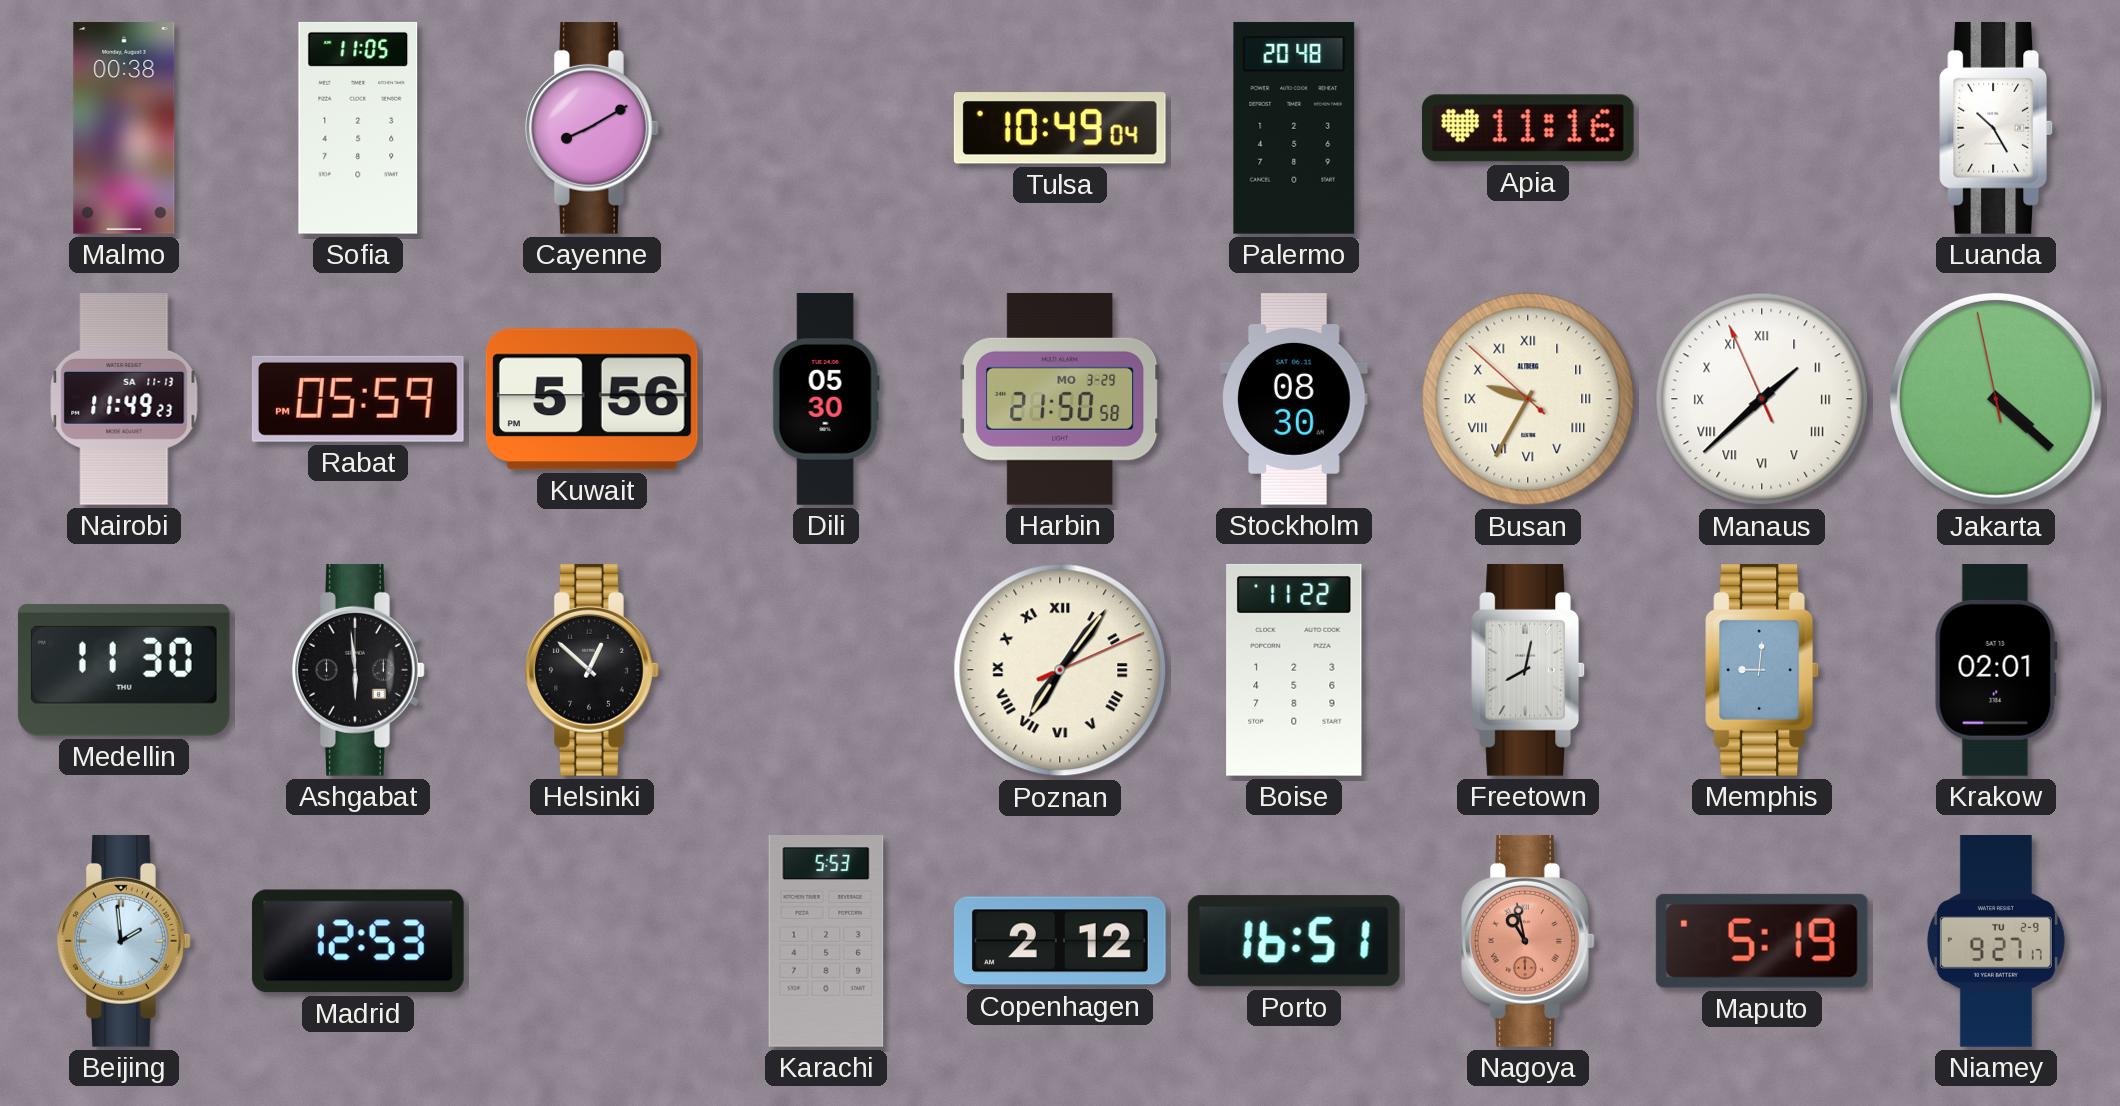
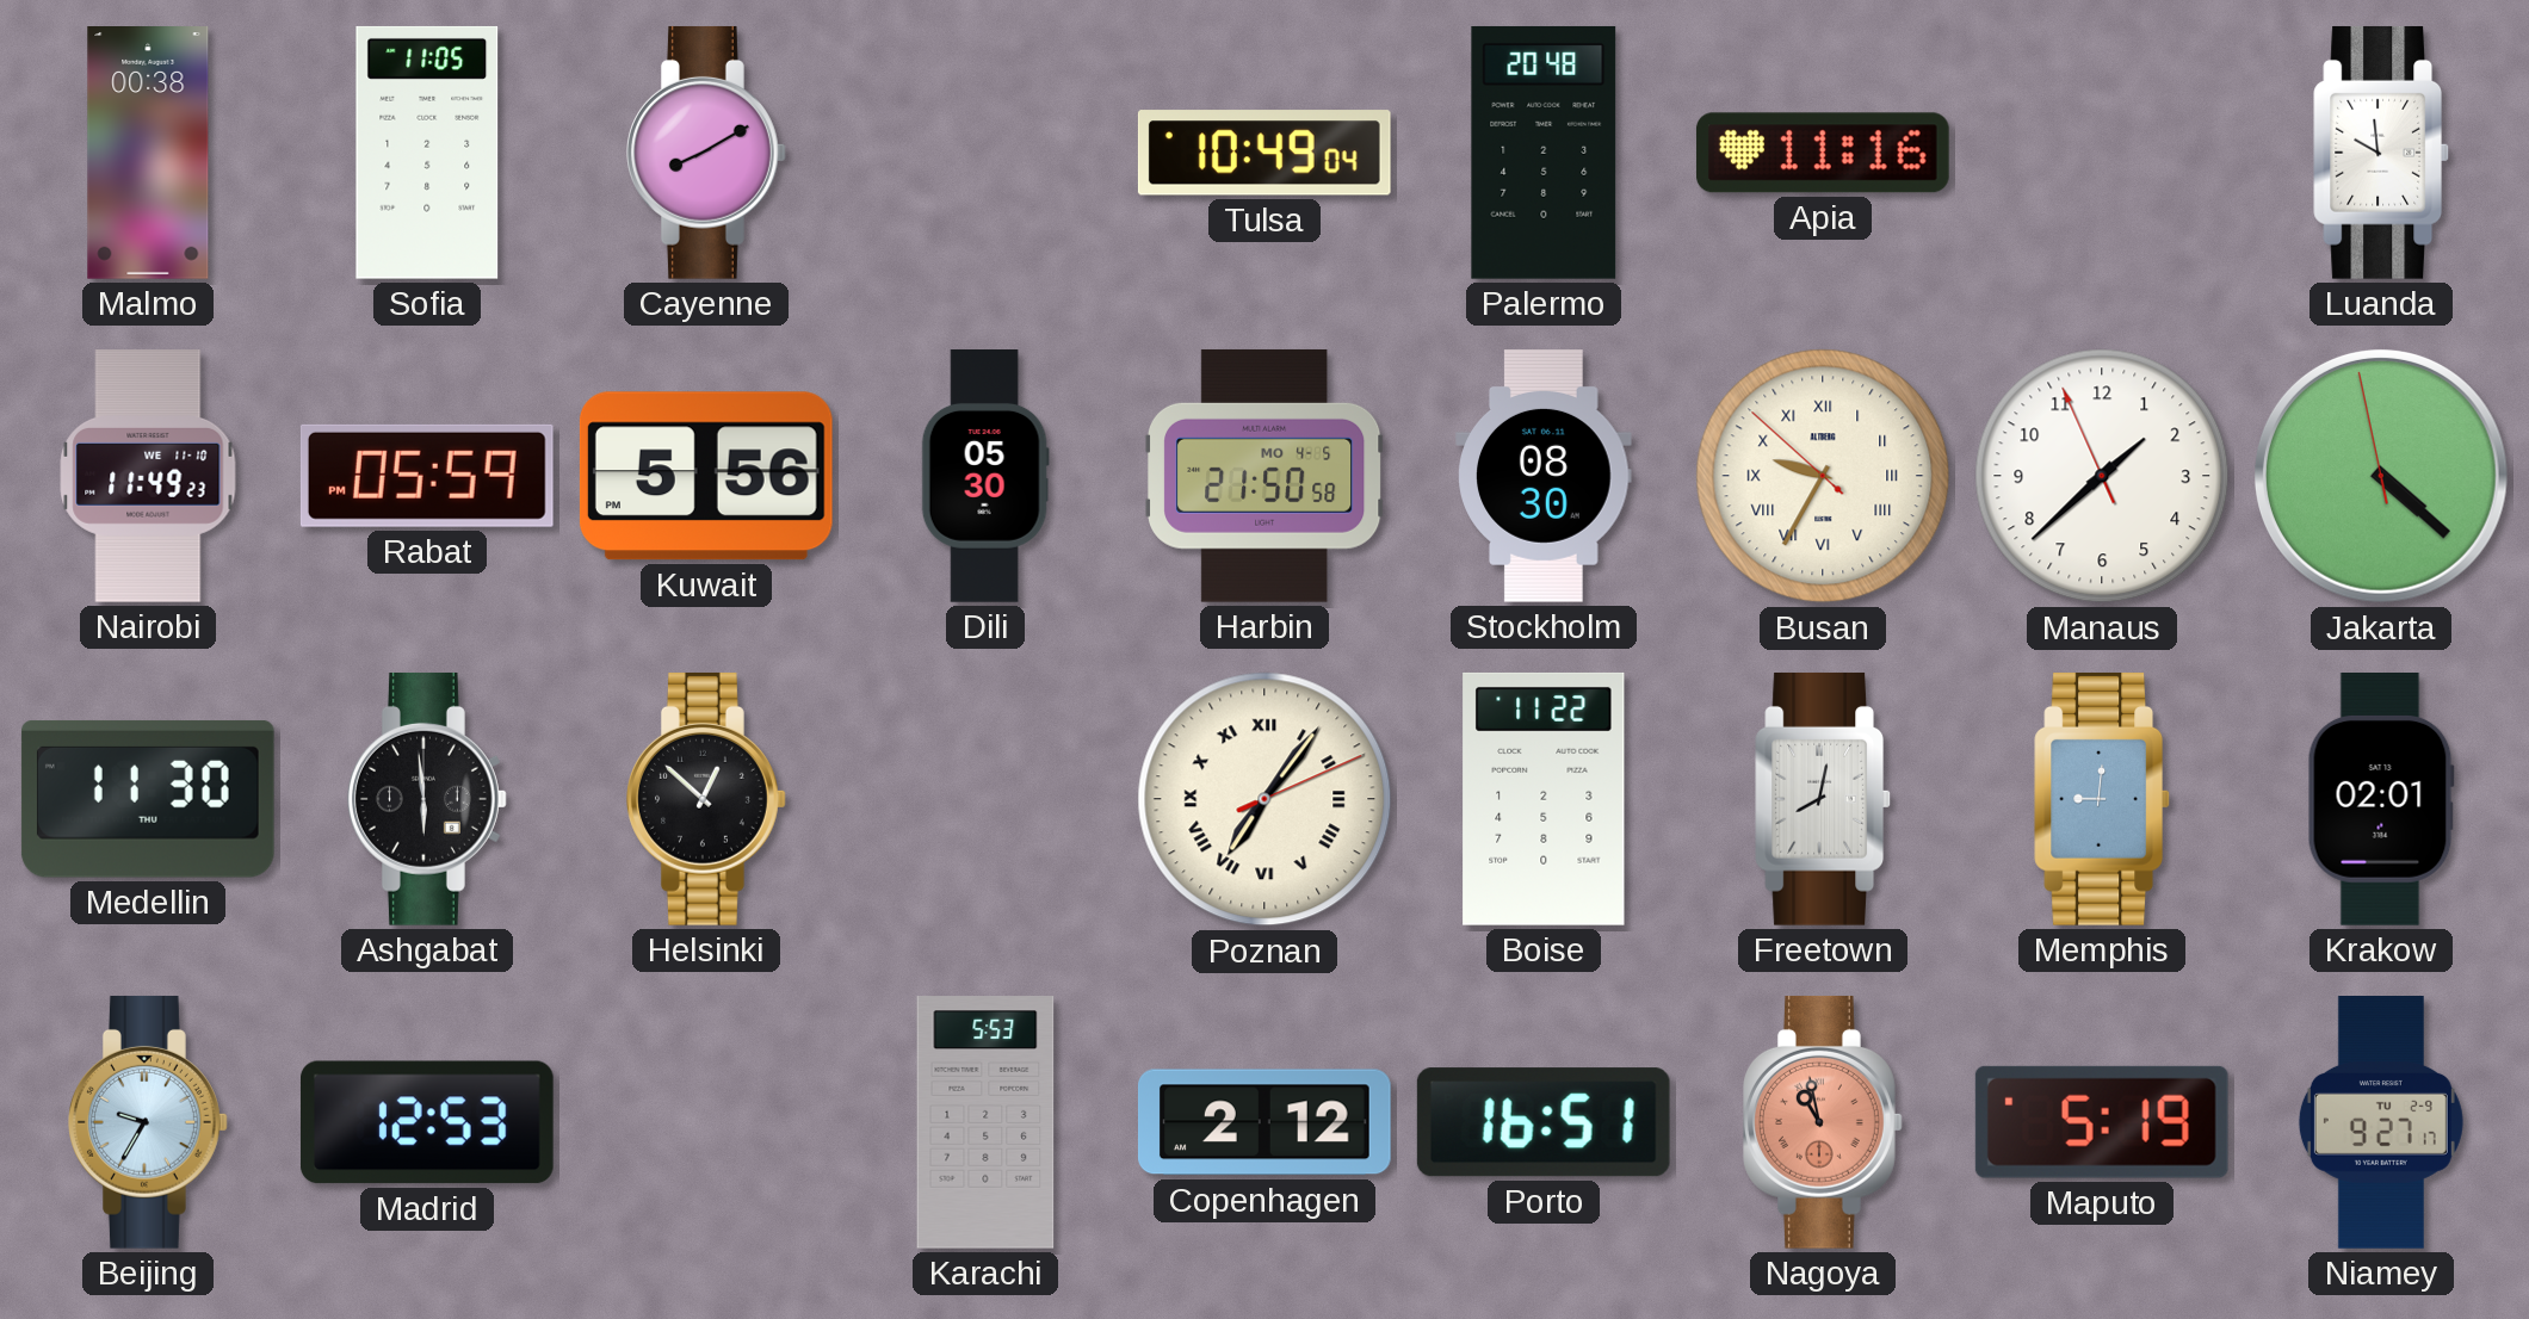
Luanda: 10:25 -> 9:59
Nairobi date: SA 11-13 -> WE 11-10
Harbin date: MO 3-29 -> MO 4-5
Manaus numerals: Roman -> Arabic
Beijing: 1:59 -> 9:35
